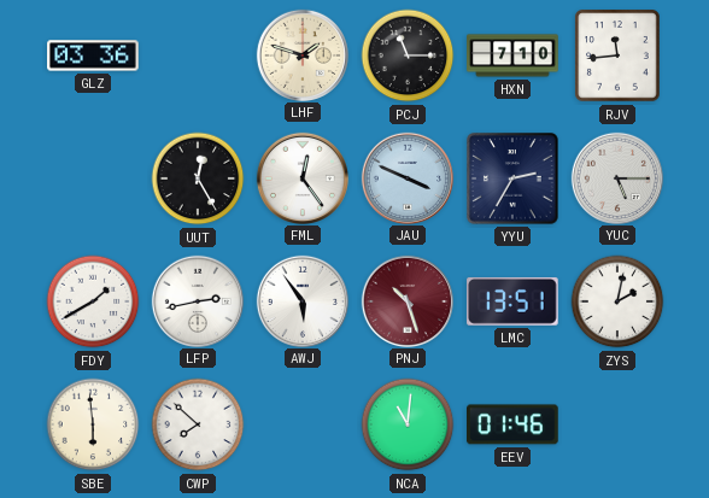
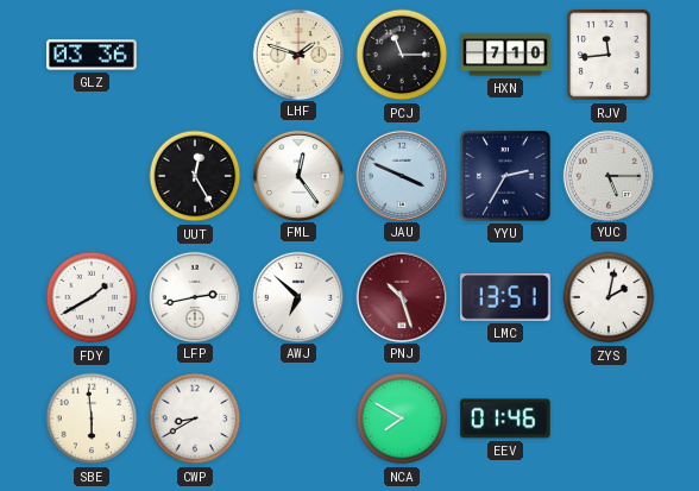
AWJ: 5:54 -> 6:52
CWP: 7:52 -> 8:40
NCA: 11:01 -> 7:50
